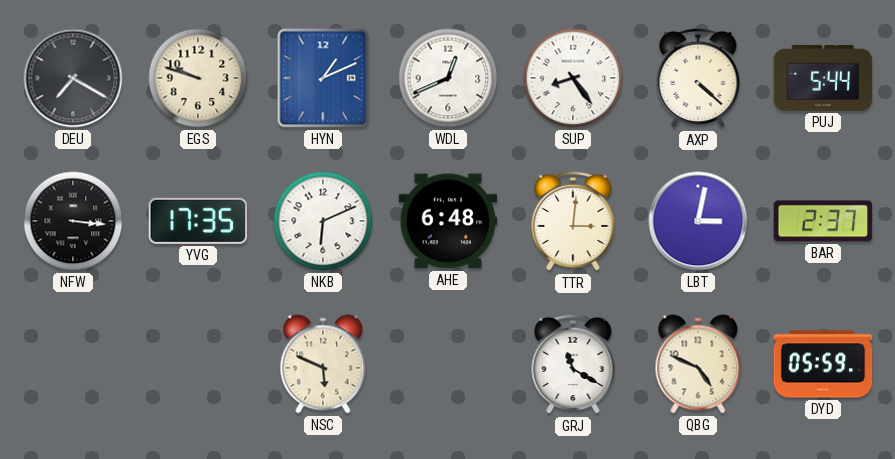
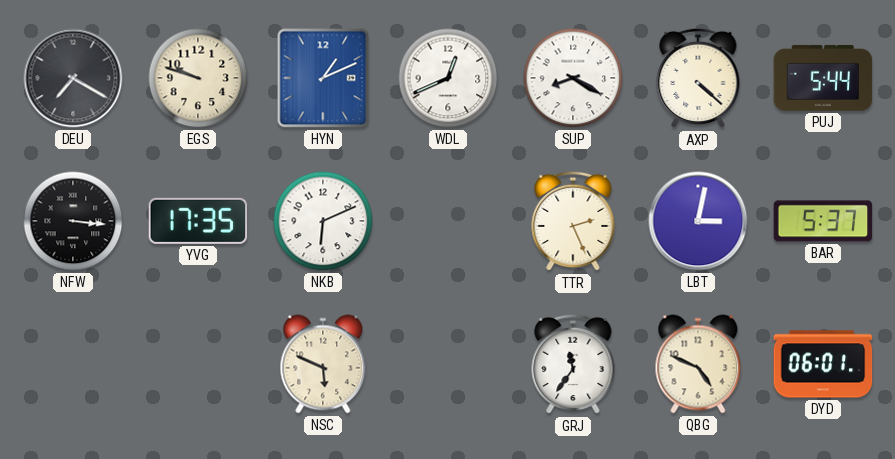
SUP: 8:24 -> 8:20
AHE: 6:48 -> none
TTR: 3:01 -> 2:26
BAR: 2:37 -> 5:37
GRJ: 11:20 -> 11:36
DYD: 05:59 -> 06:01
